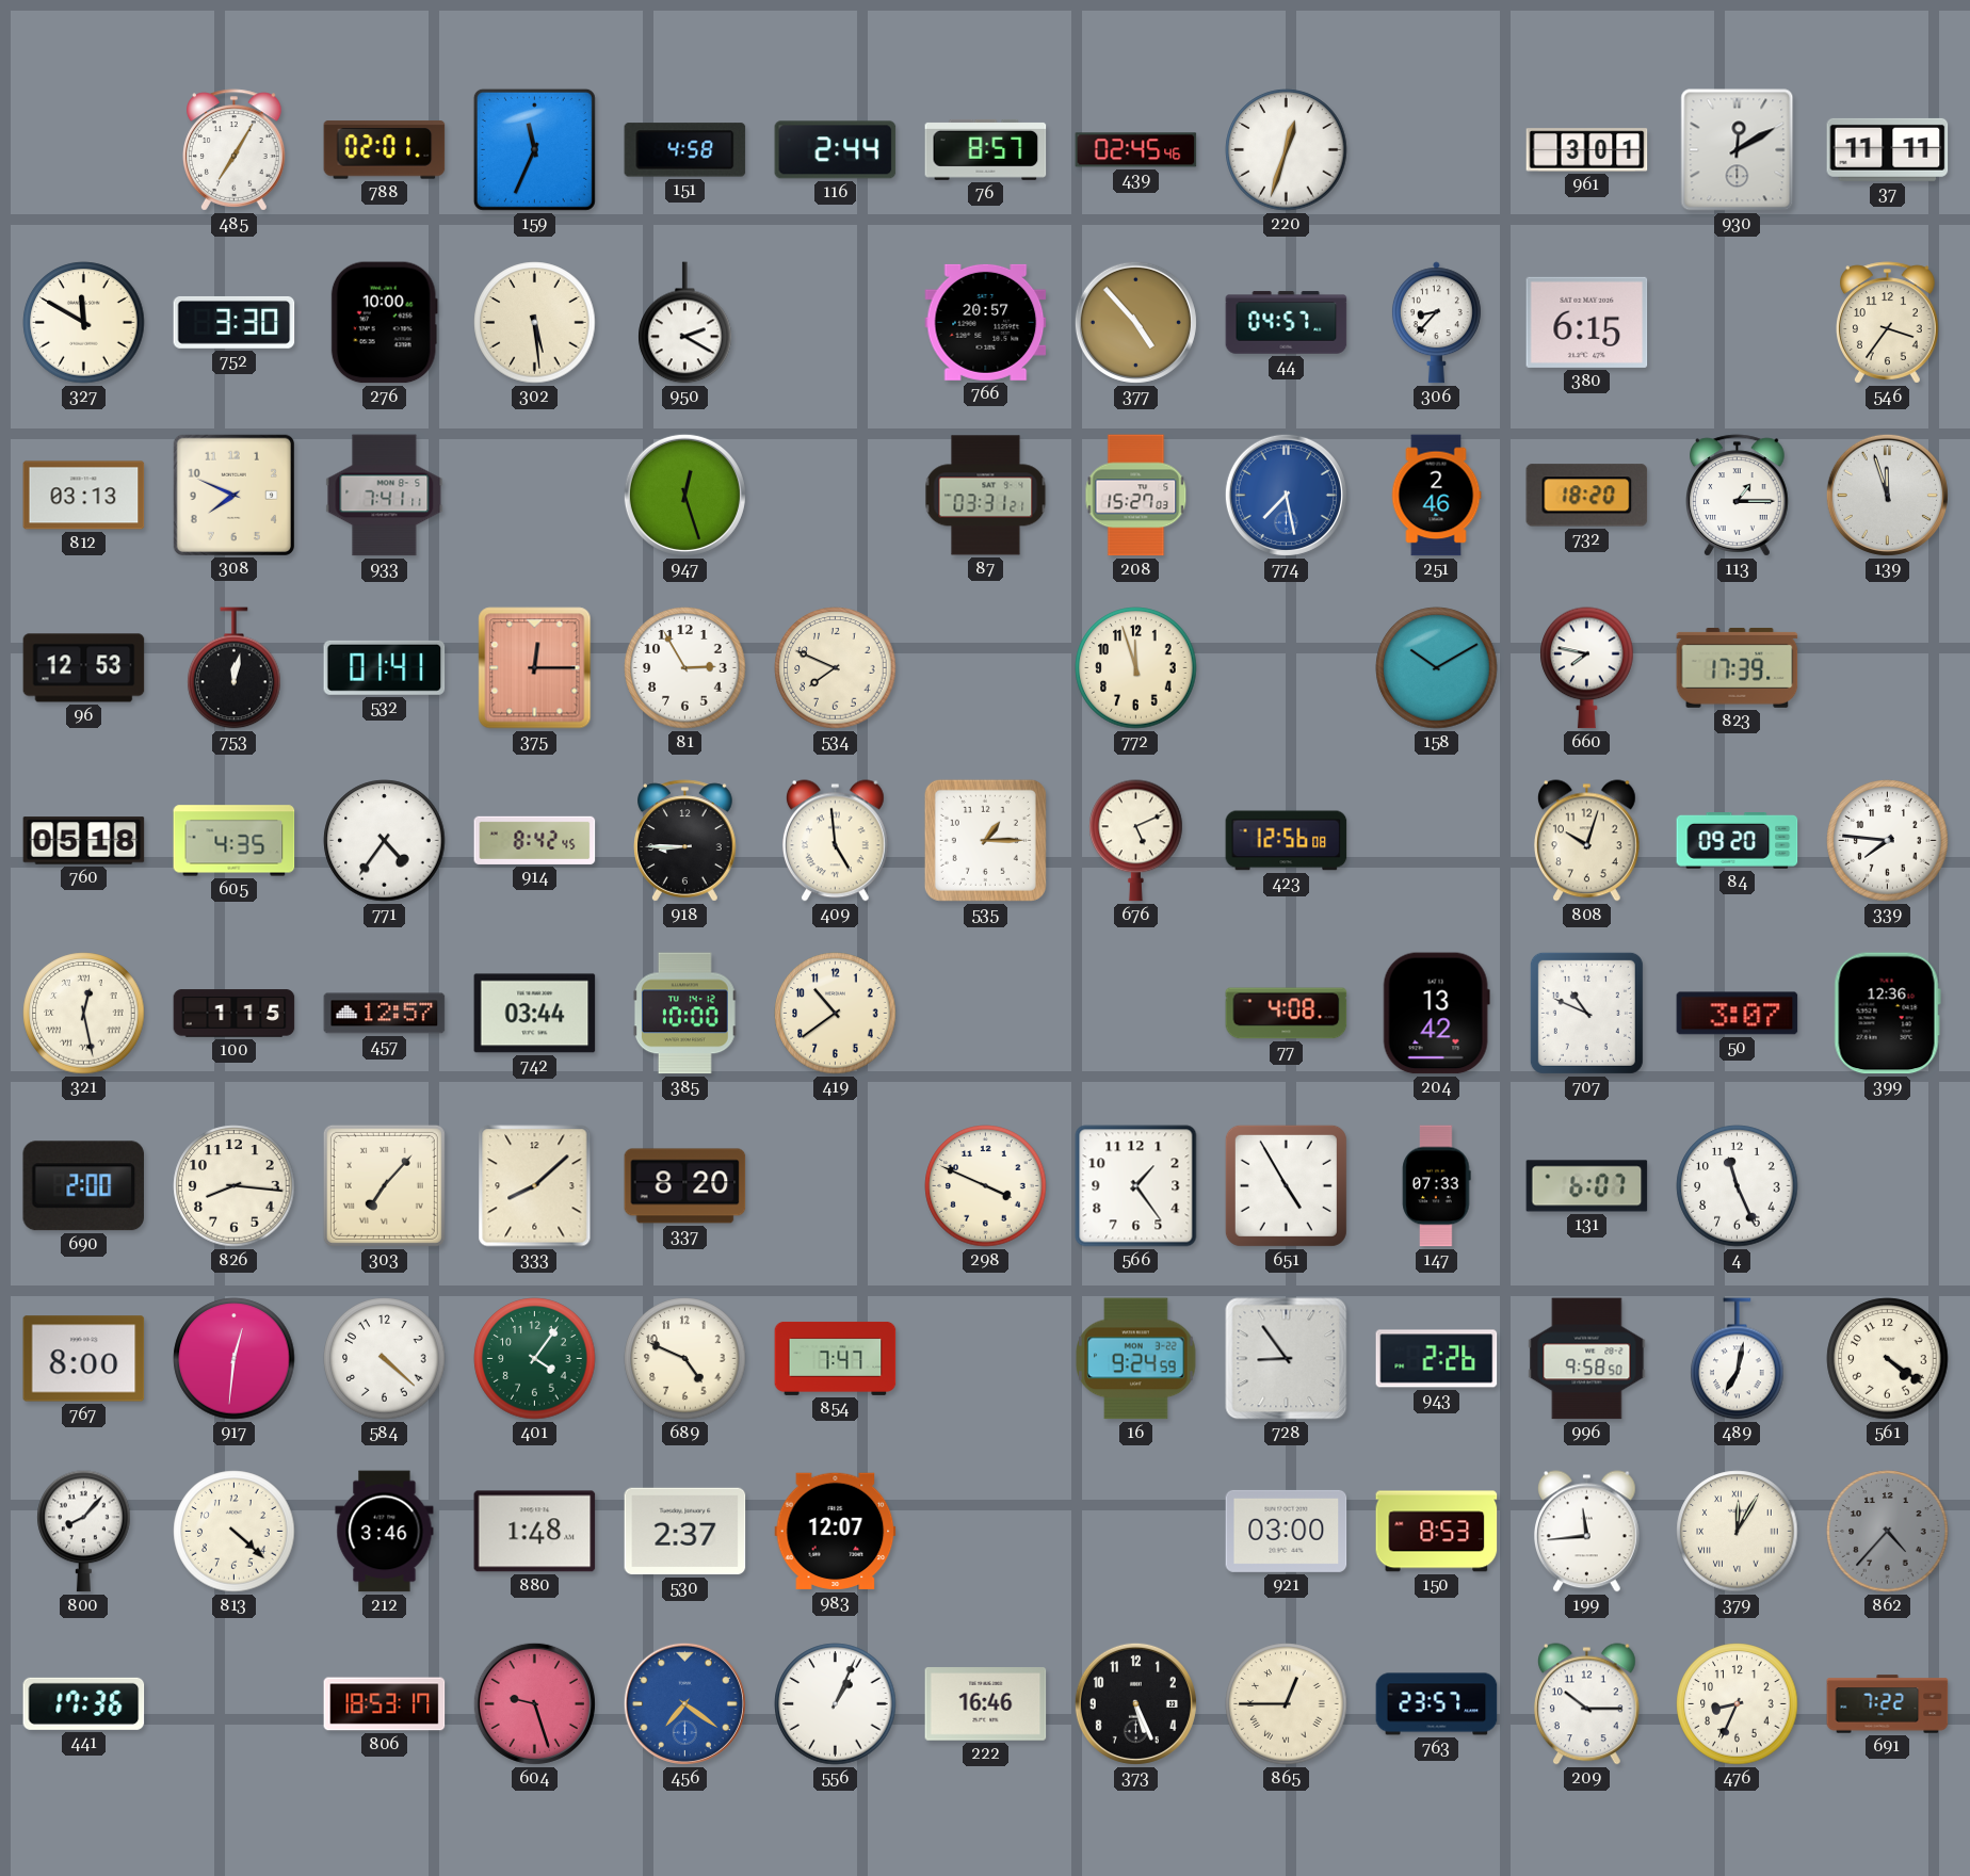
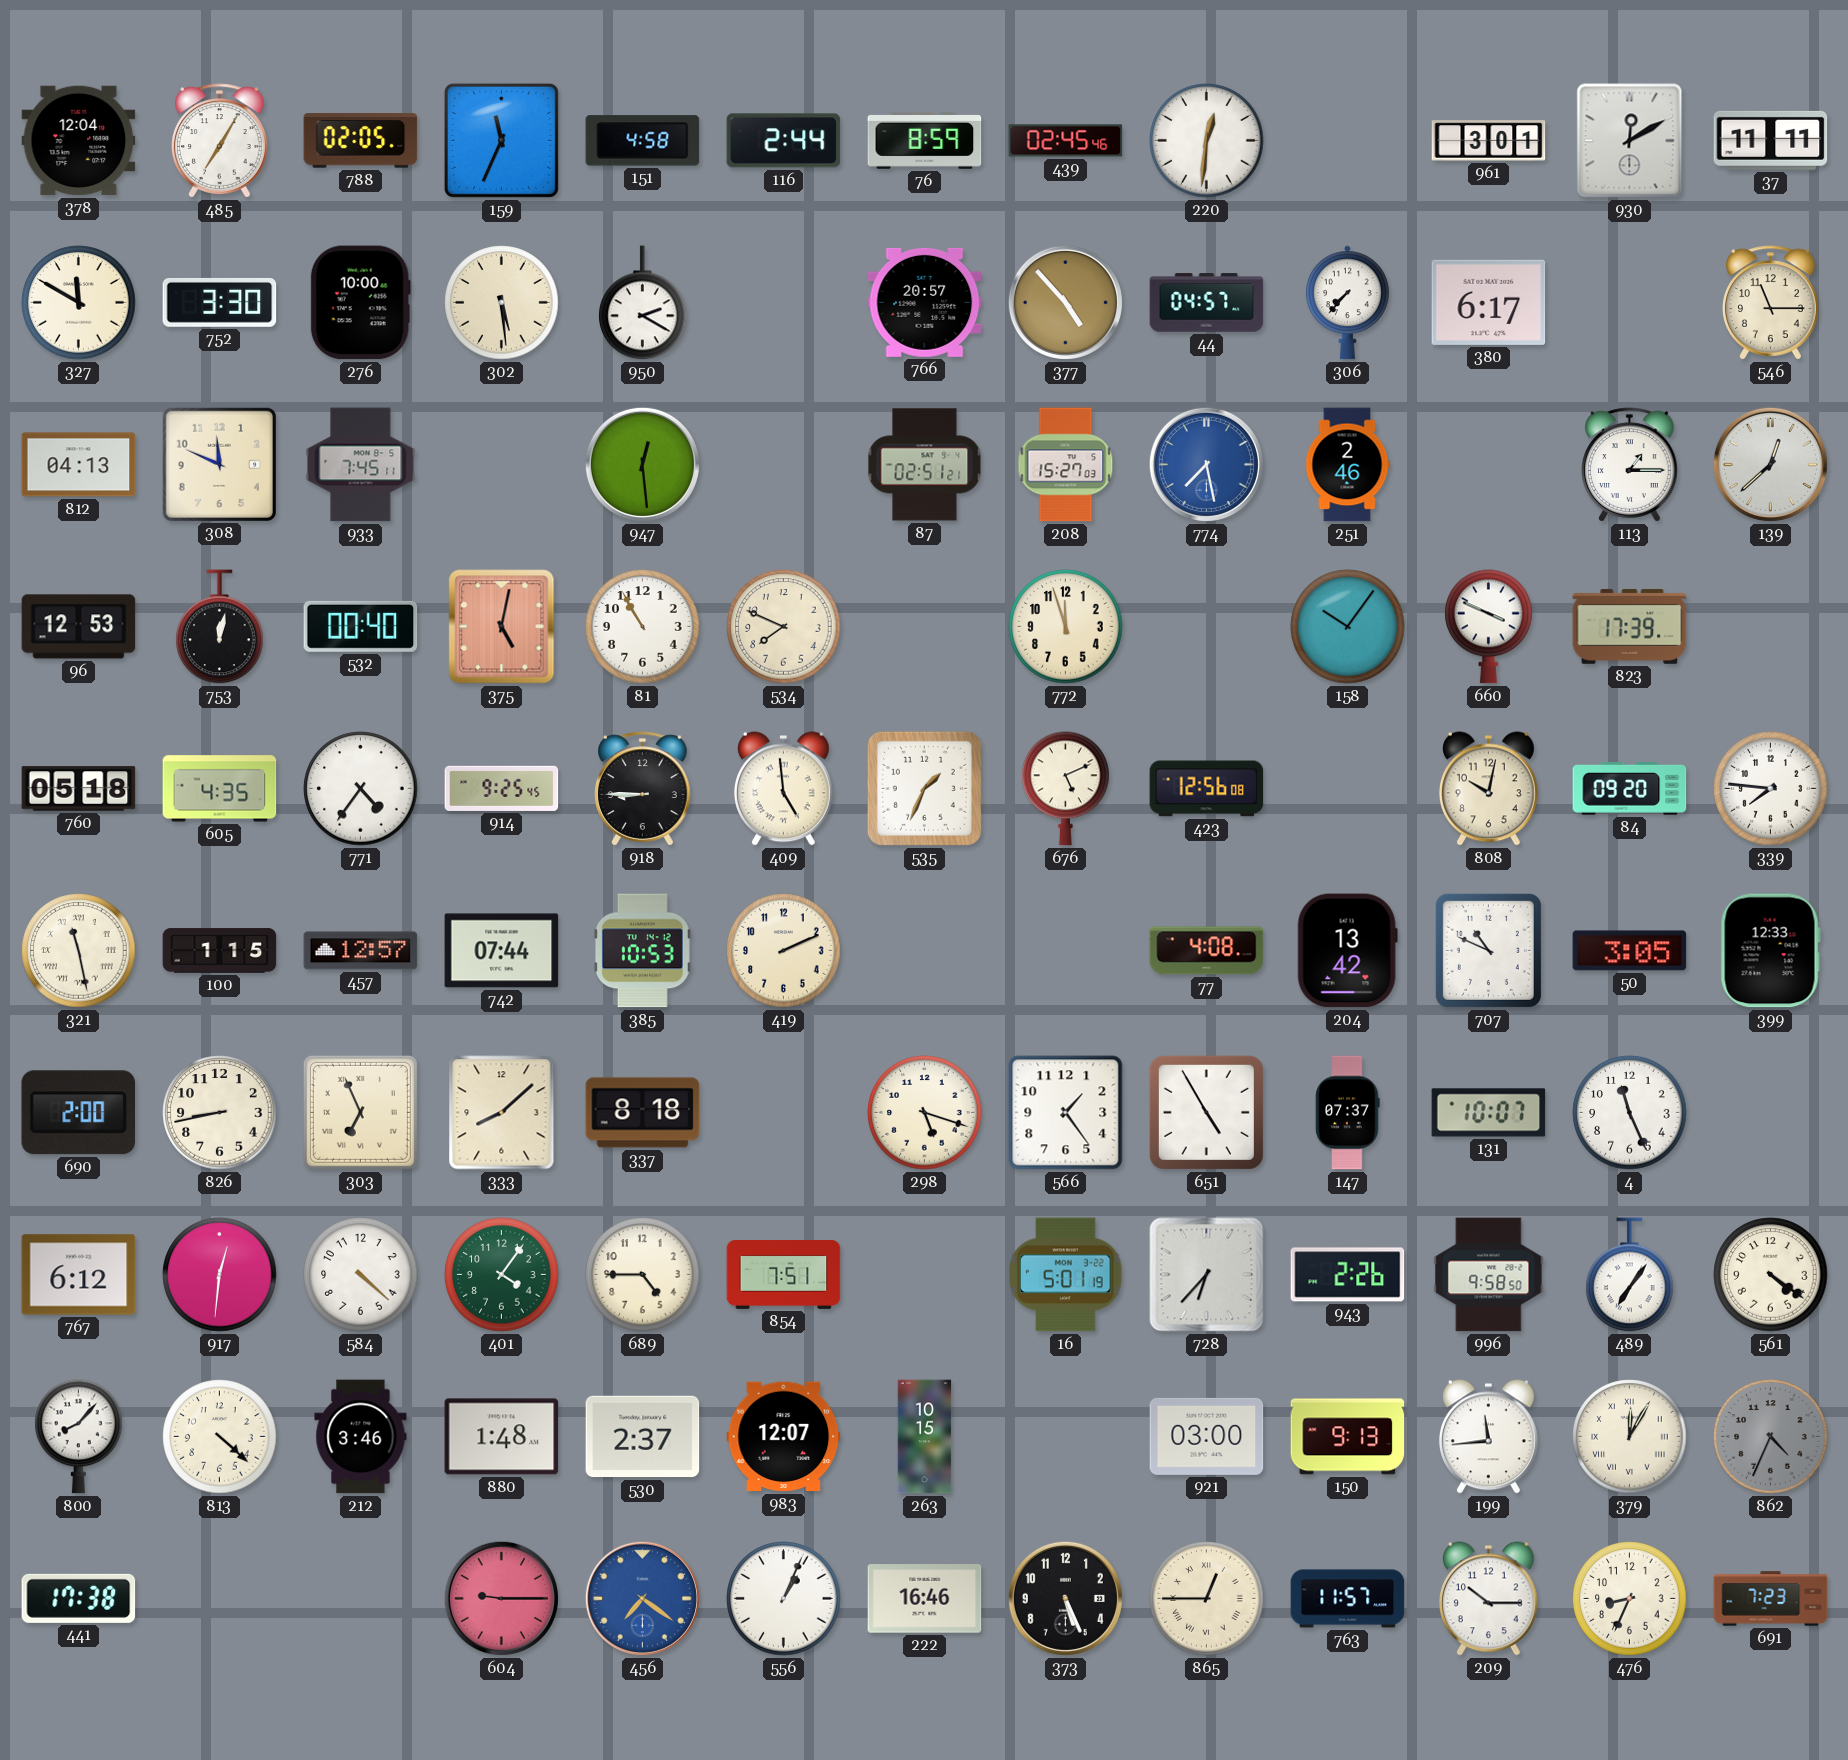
378: none -> 12:04
788: 02:01 -> 02:05
76: 8:57 -> 8:59
220: 12:33 -> 12:31
306: 8:37 -> 7:37
380: 6:15 -> 6:17
546: 3:36 -> 11:15
812: 03:13 -> 04:13
308: 7:49 -> 11:49
933: 7:41 -> 7:45
947: 12:27 -> 12:29
87: 03:31 -> 02:51
732: 18:20 -> none
139: 11:57 -> 12:38
532: 01:41 -> 00:40
375: 12:15 -> 5:02
81: 2:55 -> 10:55
158: 10:10 -> 10:06
660: 7:47 -> 3:49
914: 8:42 -> 9:25
535: 1:15 -> 1:34
808: 10:03 -> 10:02
321: 12:28 -> 11:28
742: 03:44 -> 07:44
385: 10:00 -> 10:53
419: 10:39 -> 2:11
50: 3:07 -> 3:05
399: 12:36 -> 12:33
826: 8:16 -> 8:43
303: 7:07 -> 6:56
337: 8:20 -> 8:18
298: 3:49 -> 5:18
147: 07:33 -> 07:37
131: 6:07 -> 10:07
767: 8:00 -> 6:12
689: 4:49 -> 4:45
854: 7:47 -> 7:51
16: 9:24 -> 5:01
728: 8:54 -> 6:37
489: 7:02 -> 7:06
263: none -> 10:15
150: 8:53 -> 9:13
862: 4:37 -> 4:34
441: 17:36 -> 17:38
806: 18:53 -> none
604: 9:27 -> 9:15
763: 23:57 -> 11:57
691: 7:22 -> 7:23
